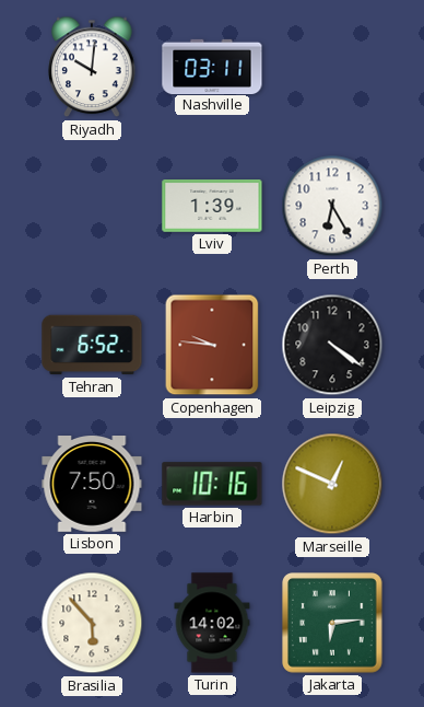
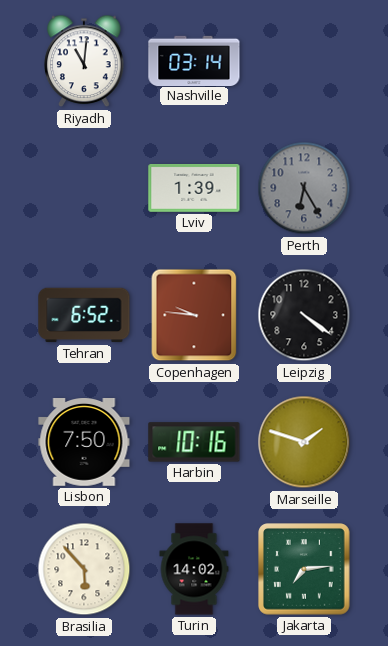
Riyadh: 10:01 -> 11:01
Nashville: 03:11 -> 03:14
Perth dial: white -> grey
Marseille: 12:49 -> 1:48
Jakarta: 6:14 -> 7:14
